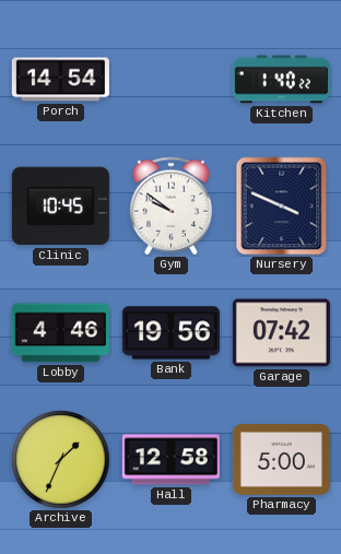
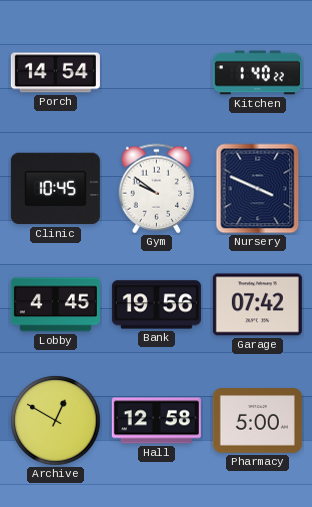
Lobby: 4:46 -> 4:45
Archive: 1:34 -> 12:50
